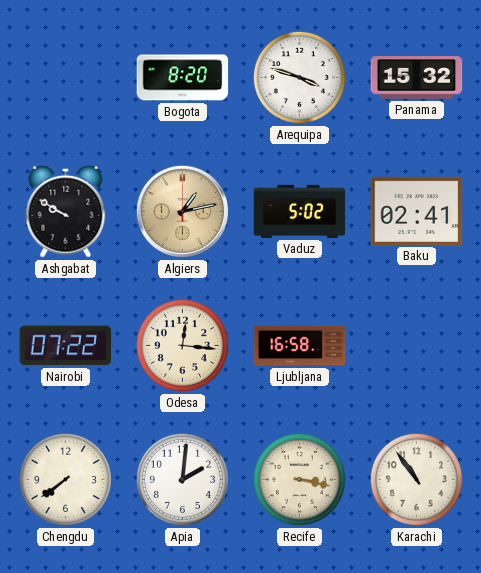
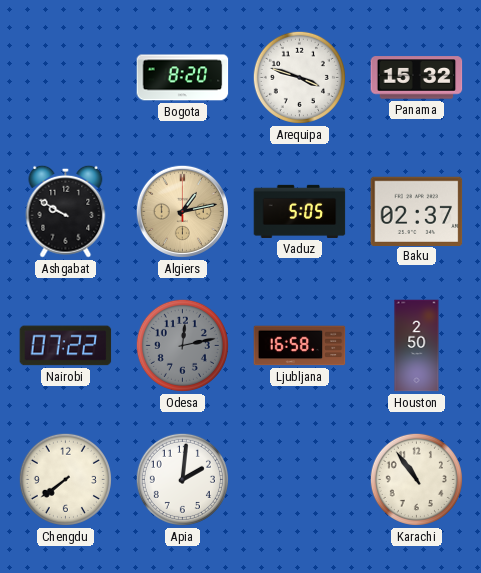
Vaduz: 5:02 -> 5:05
Baku: 02:41 -> 02:37
Odesa: 12:16 -> 12:13
Odesa dial: cream -> grey
Houston: none -> 2:50
Recife: 3:17 -> none
